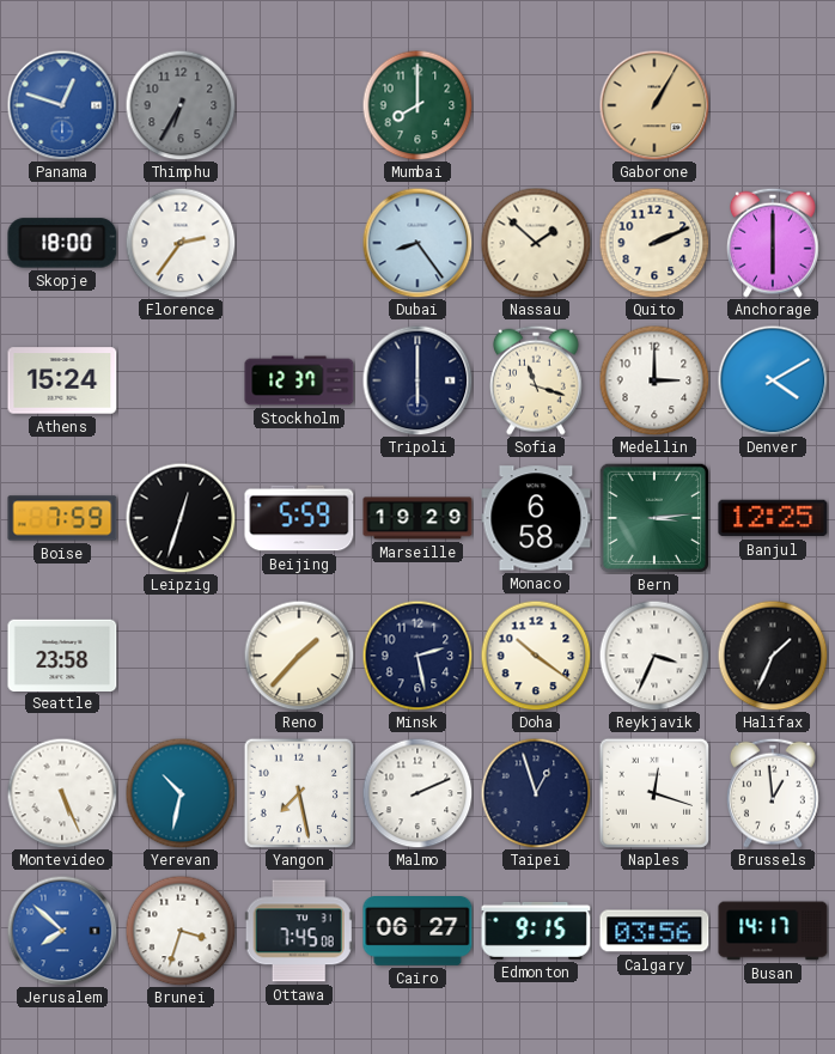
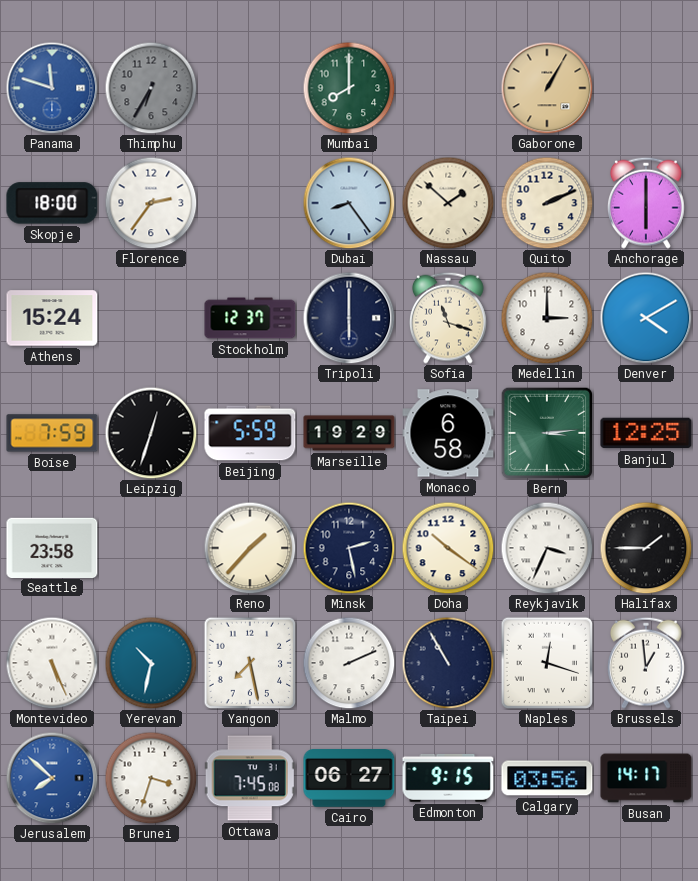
Panama: 12:48 -> 11:48
Halifax: 1:34 -> 1:45
Taipei: 12:57 -> 10:55
